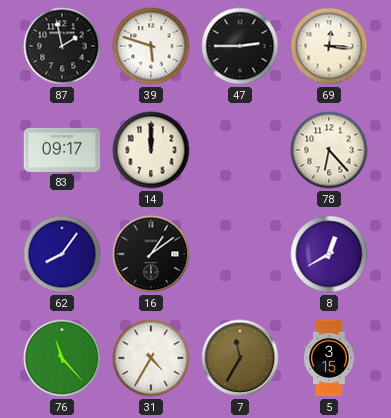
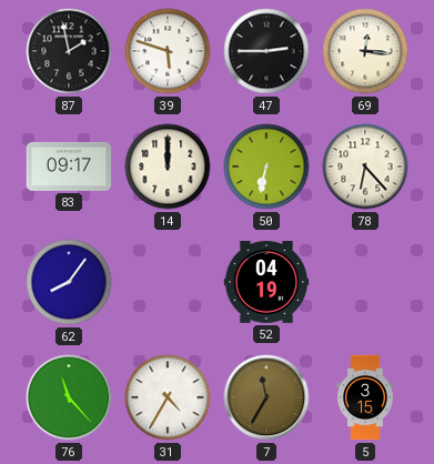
50: none -> 6:32
16: 1:09 -> none
52: none -> 04:19
8: 12:40 -> none
